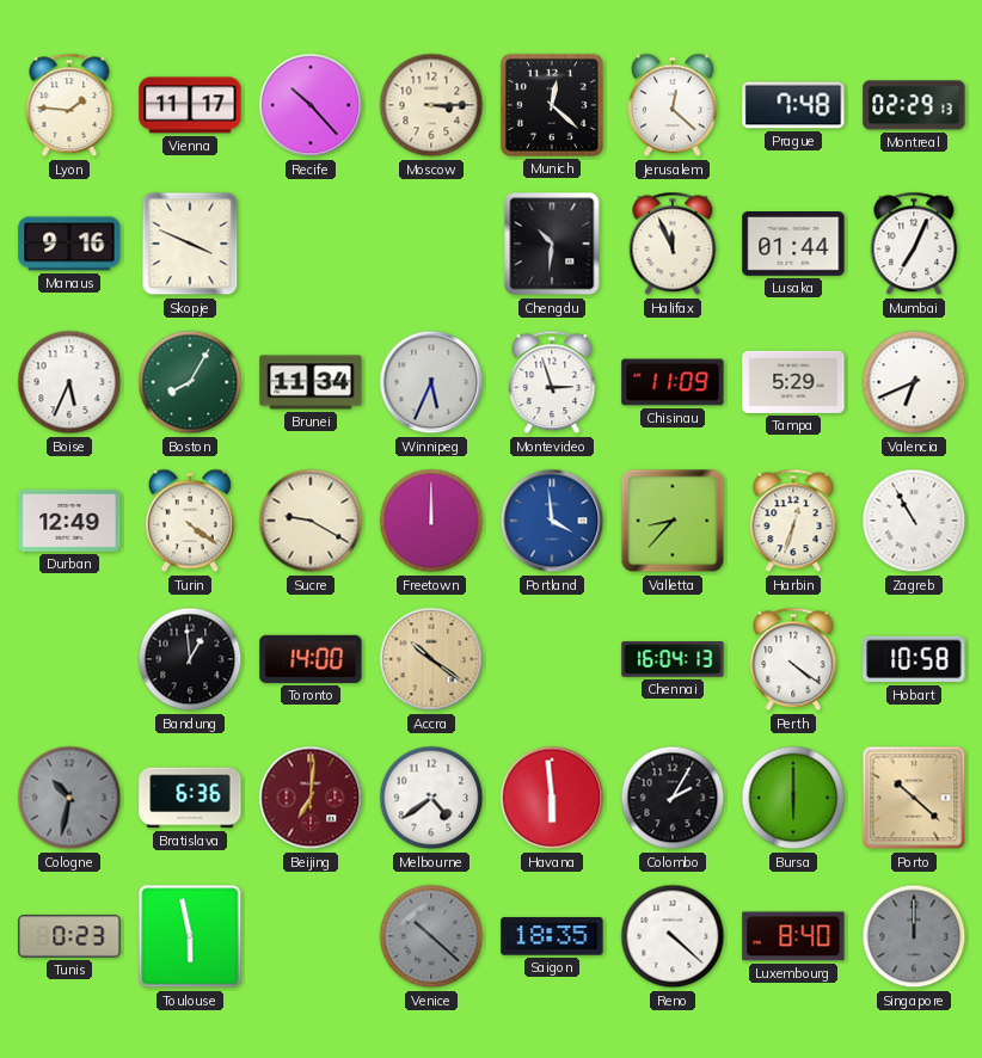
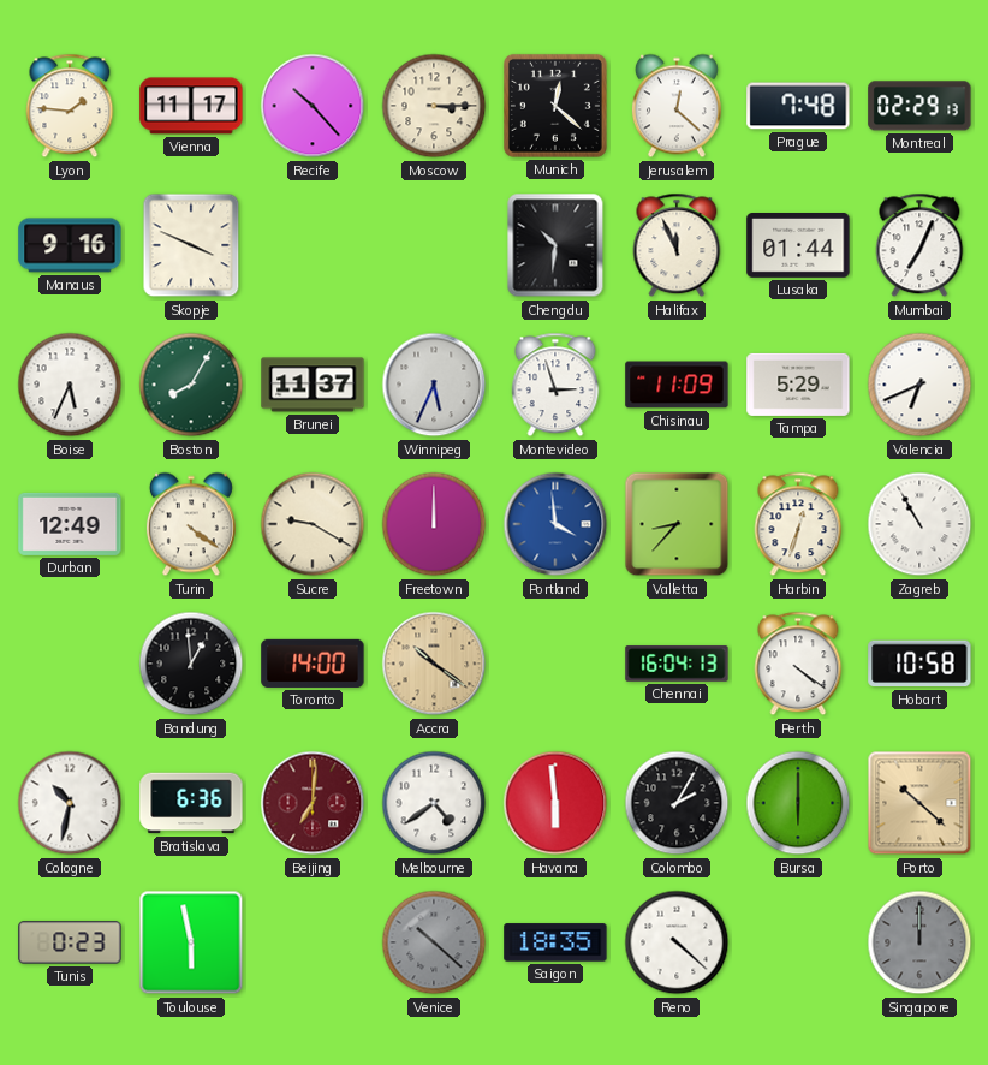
Brunei: 11:34 -> 11:37
Cologne dial: grey -> white
Luxembourg: 8:40 -> none
